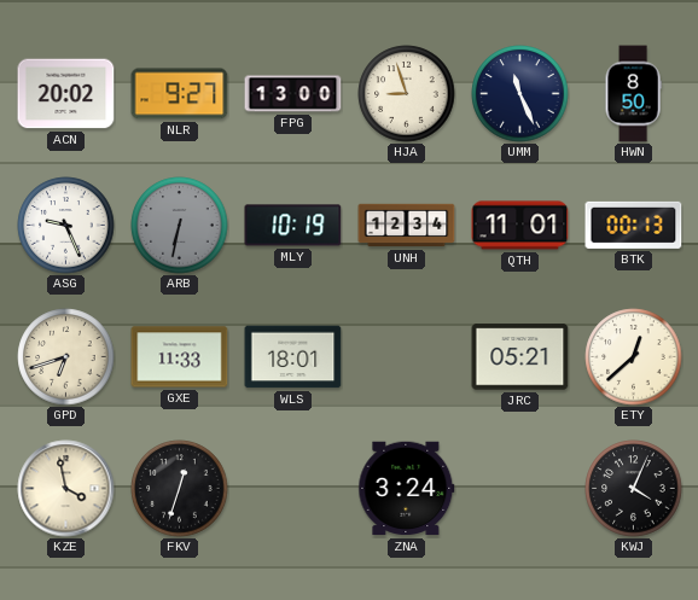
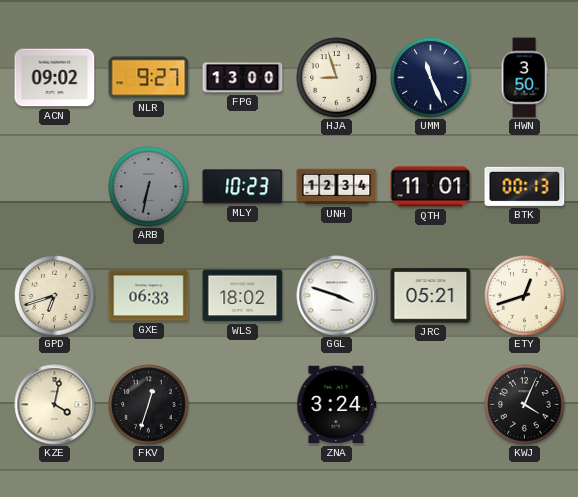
ACN: 20:02 -> 09:02
HWN: 8:50 -> 3:50
ASG: 9:26 -> none
MLY: 10:19 -> 10:23
GXE: 11:33 -> 06:33
WLS: 18:01 -> 18:02
GGL: none -> 3:48
ETY: 12:38 -> 12:42
KZE: 3:58 -> 4:02
